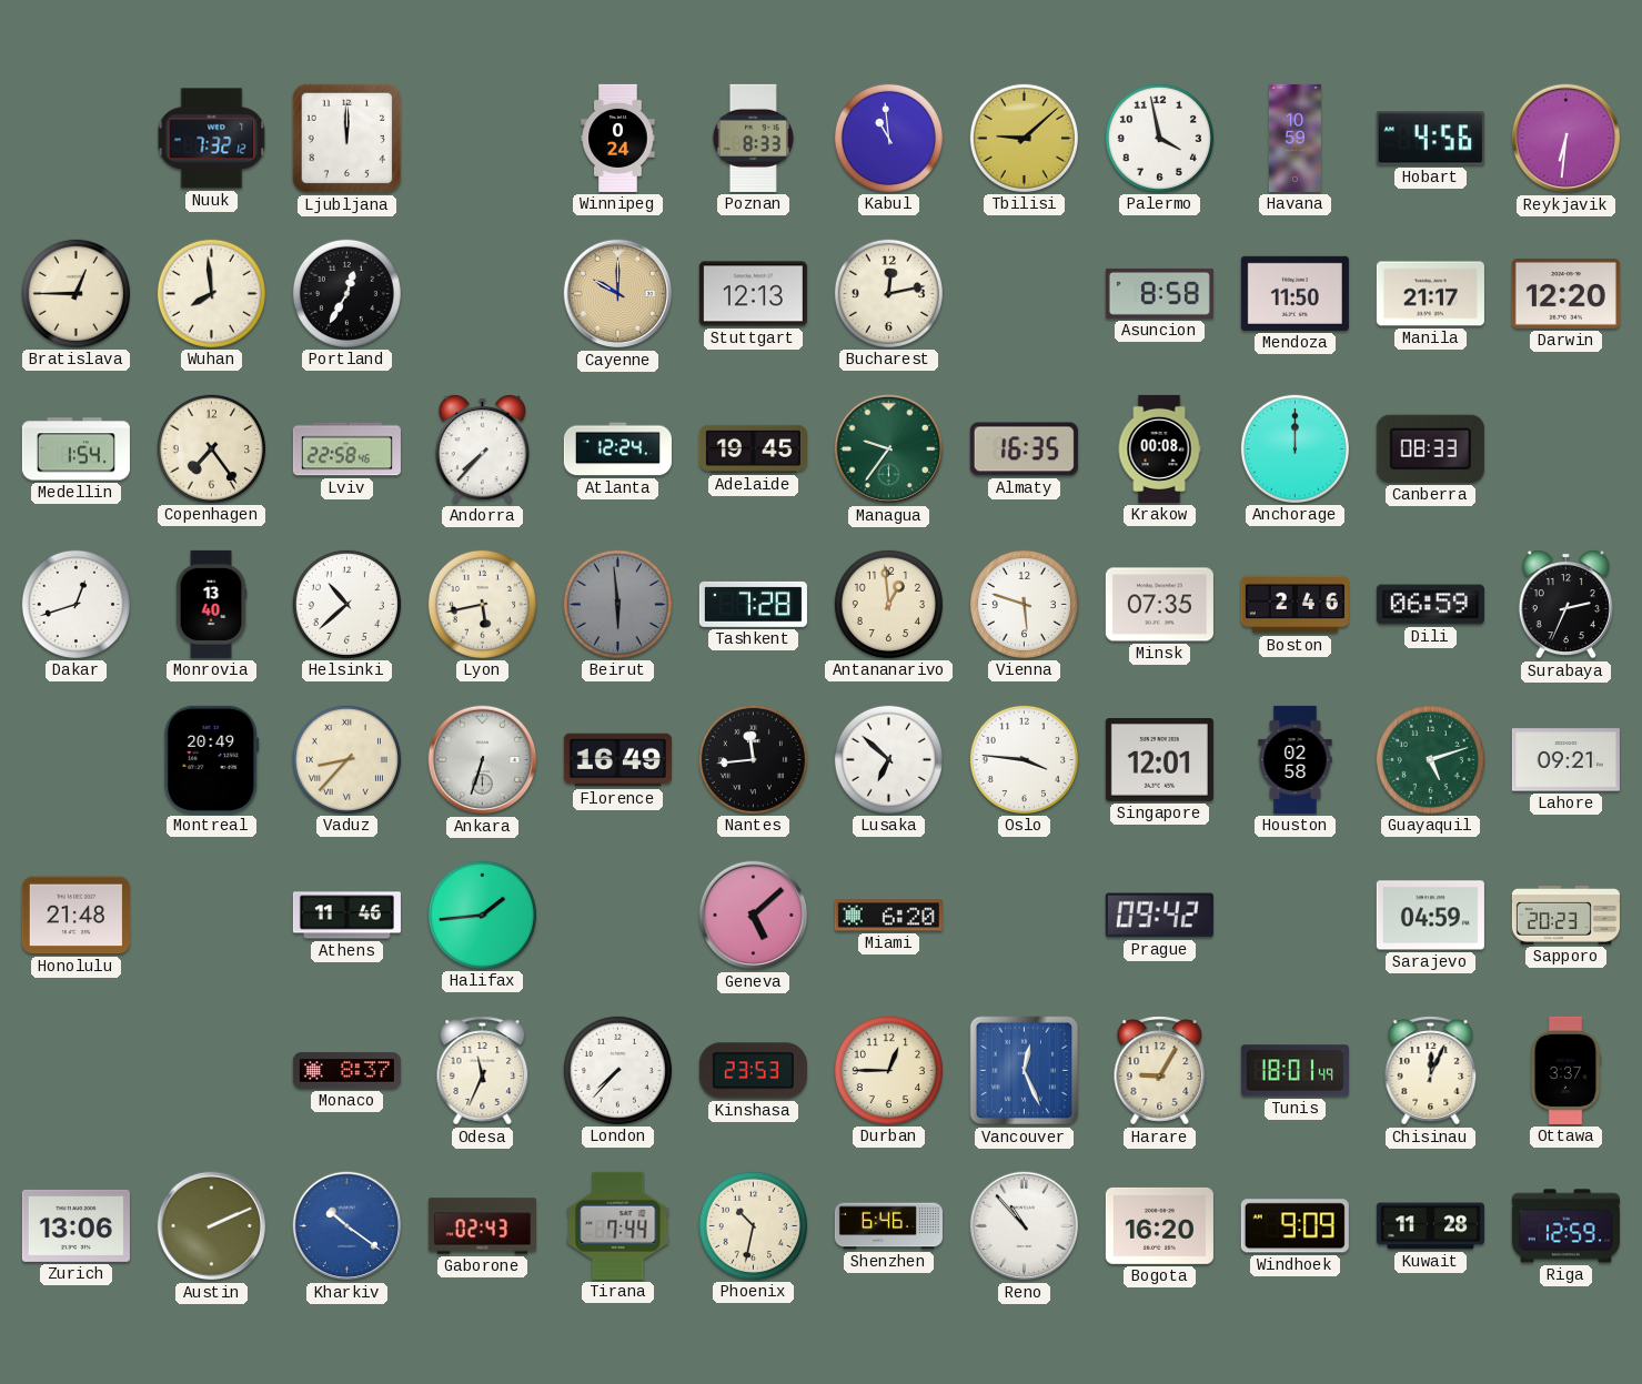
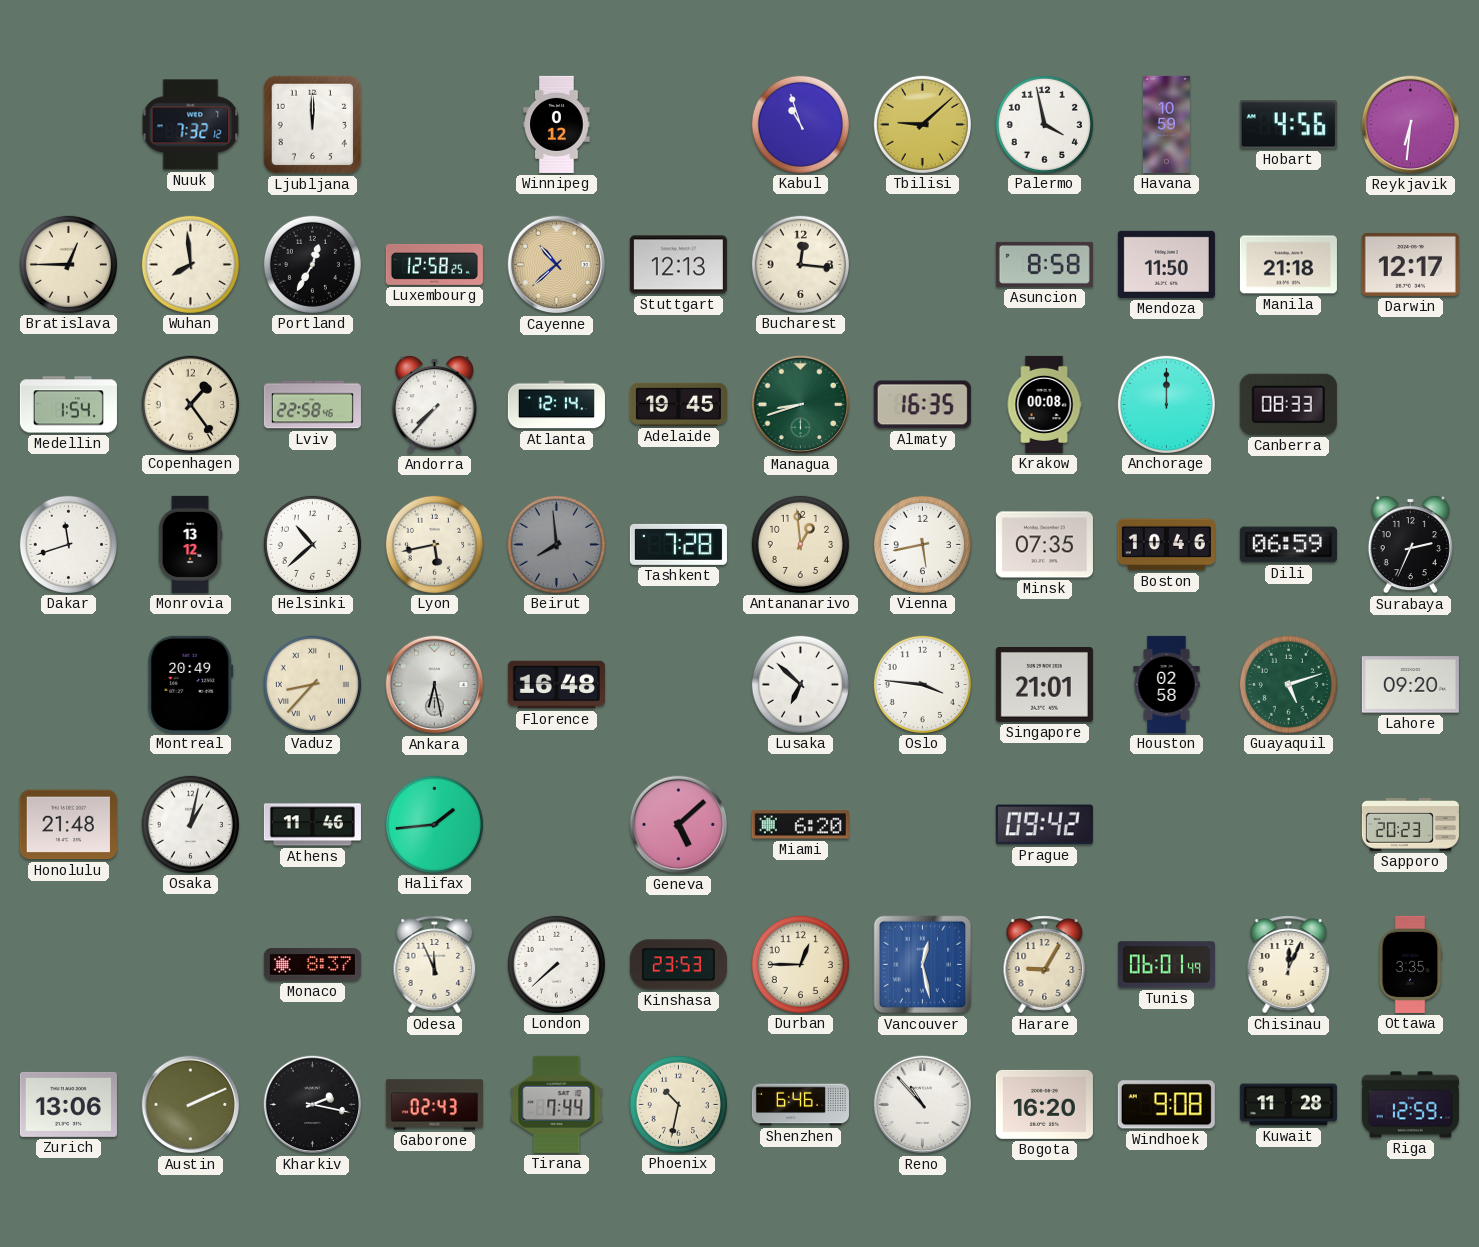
Winnipeg: 0:24 -> 0:12
Poznan: 8:33 -> none
Kabul: 10:59 -> 10:57
Luxembourg: none -> 12:58
Cayenne: 10:00 -> 10:38
Bucharest: 12:13 -> 12:16
Manila: 21:17 -> 21:18
Darwin: 12:20 -> 12:17
Copenhagen: 7:24 -> 1:24
Atlanta: 12:24 -> 12:14
Managua: 9:36 -> 8:42
Dakar: 12:42 -> 11:42
Monrovia: 13:40 -> 13:12
Beirut: 5:59 -> 7:59
Vienna: 5:48 -> 5:43
Boston: 2:46 -> 10:46
Ankara: 6:33 -> 6:28
Florence: 16:49 -> 16:48
Nantes: 11:44 -> none
Singapore: 12:01 -> 21:01
Lahore: 09:21 -> 09:20
Osaka: none -> 1:02
Sarajevo: 04:59 -> none
Odesa: 11:34 -> 11:56
London: 7:37 -> 7:38
Vancouver: 12:26 -> 12:28
Tunis: 18:01 -> 06:01
Ottawa: 3:37 -> 3:35
Kharkiv: 10:21 -> 2:17
Kharkiv dial: blue -> black
Windhoek: 9:09 -> 9:08
